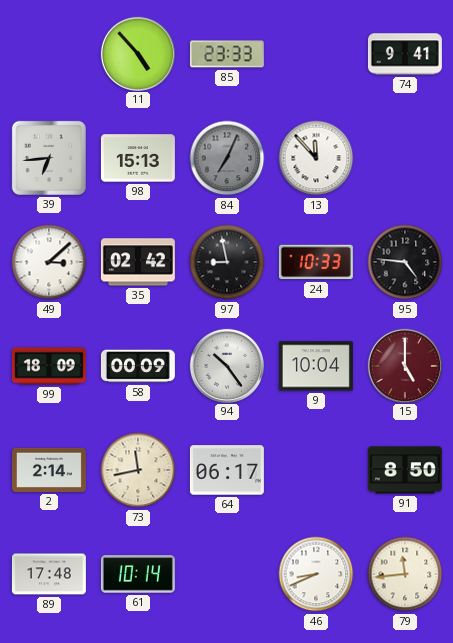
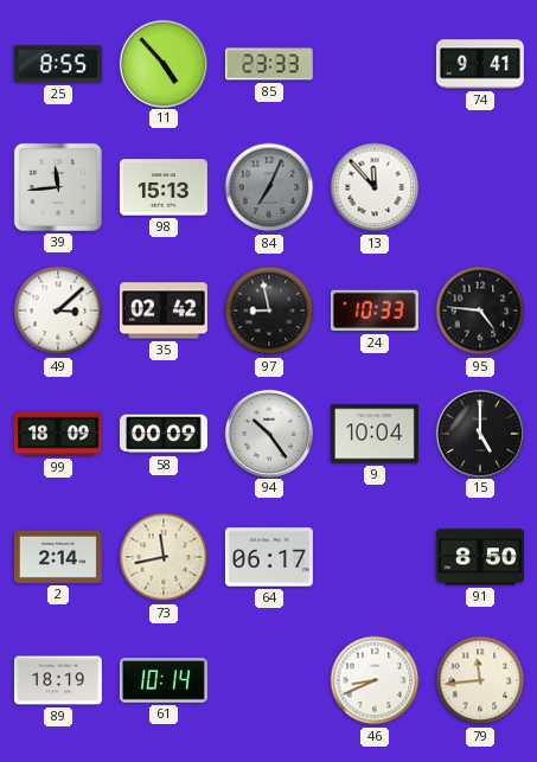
25: none -> 8:55
39: 6:44 -> 11:44
15 dial: burgundy -> black
89: 17:48 -> 18:19
